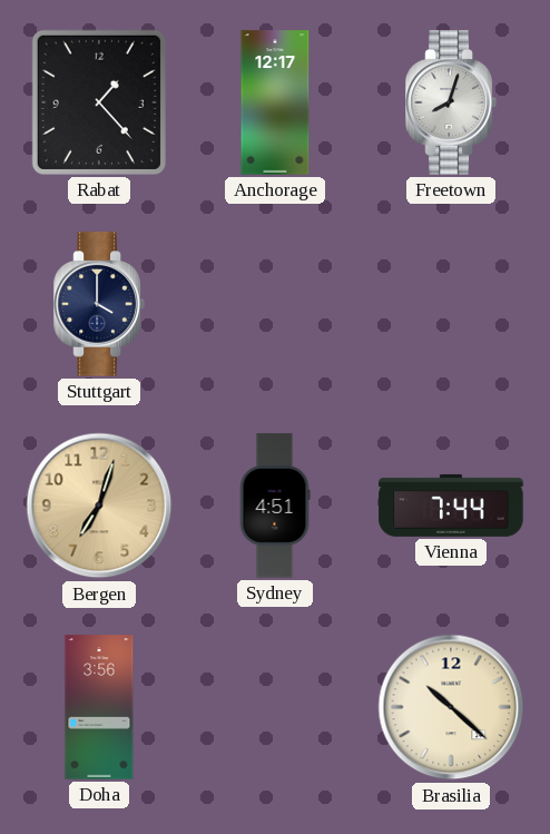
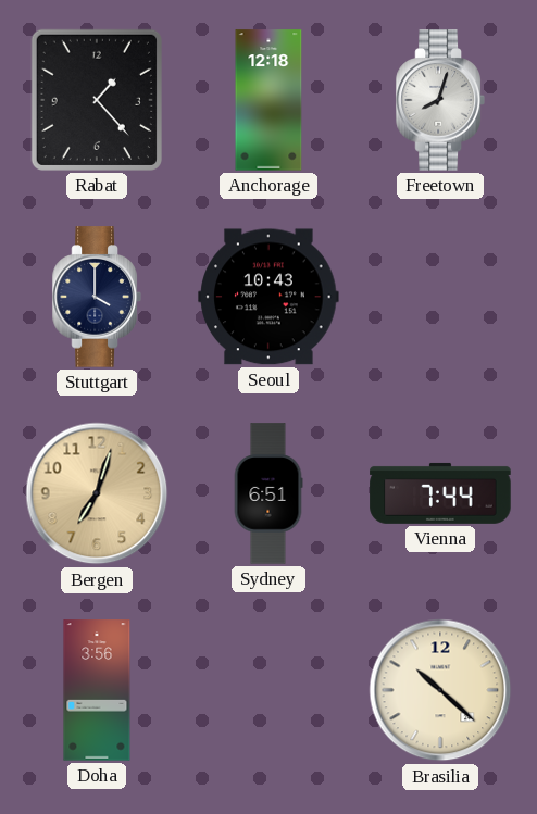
Anchorage: 12:17 -> 12:18
Seoul: none -> 10:43
Sydney: 4:51 -> 6:51
